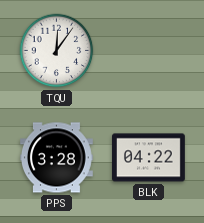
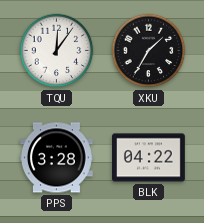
XKU: none -> 1:35
